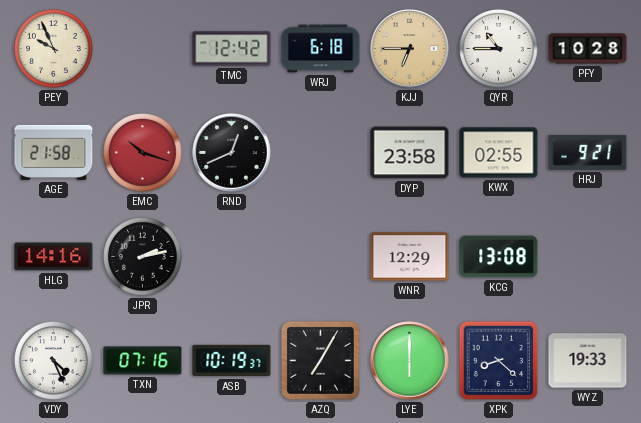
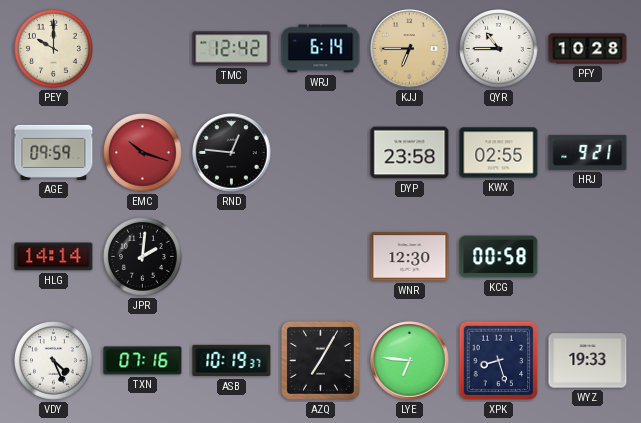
PEY: 9:56 -> 10:00
WRJ: 6:18 -> 6:14
AGE: 21:58 -> 09:59
RND: 12:41 -> 12:46
HLG: 14:16 -> 14:14
JPR: 2:13 -> 2:01
WNR: 12:29 -> 12:30
KCG: 13:08 -> 00:58
LYE: 6:00 -> 6:46
XPK: 8:22 -> 8:27
